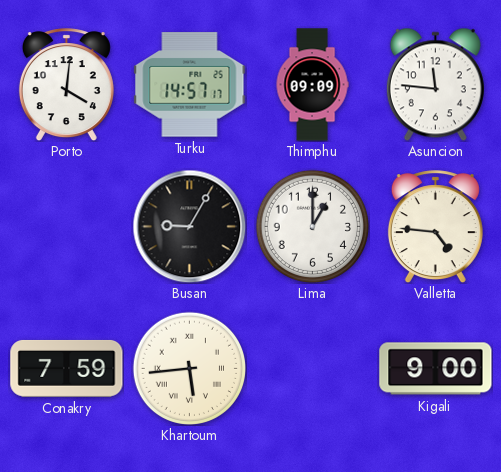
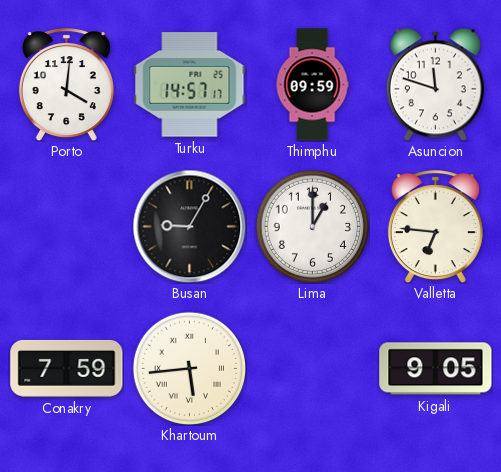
Thimphu: 09:09 -> 09:59
Asuncion: 11:46 -> 11:48
Valletta: 4:46 -> 6:46
Kigali: 9:00 -> 9:05
